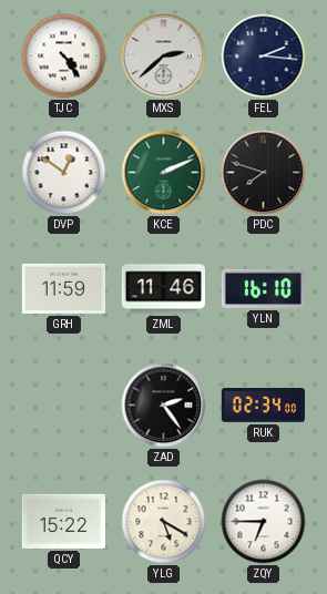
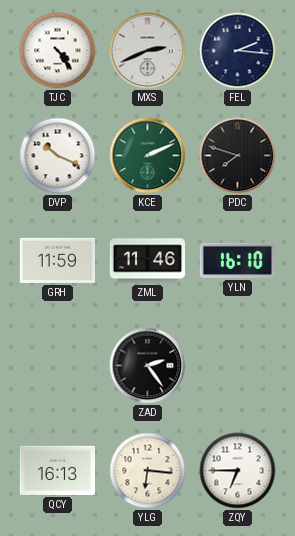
MXS: 2:38 -> 2:41
DVP: 12:51 -> 10:19
RUK: 02:34 -> none
QCY: 15:22 -> 16:13
YLG: 5:20 -> 6:16
